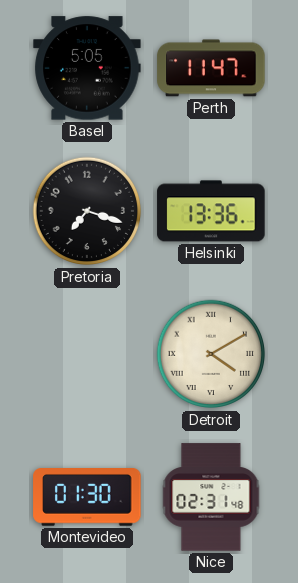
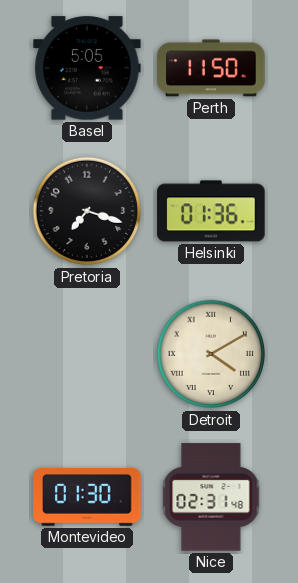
Perth: 11:47 -> 11:50
Helsinki: 13:36 -> 01:36
